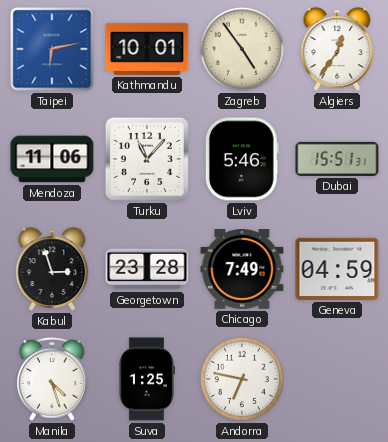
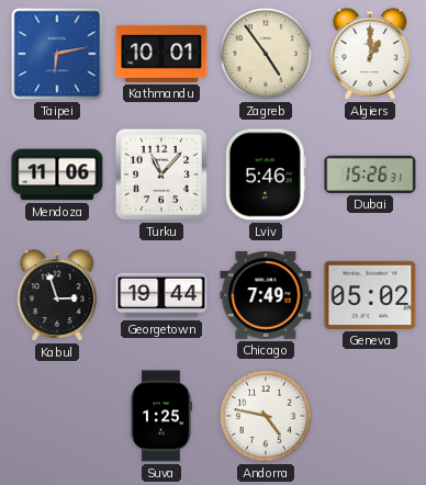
Algiers: 12:36 -> 1:00
Dubai: 15:51 -> 15:26
Georgetown: 23:28 -> 19:44
Geneva: 04:59 -> 05:02
Manila: 4:27 -> none
Andorra: 6:47 -> 4:47
